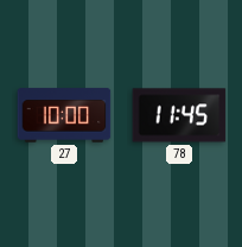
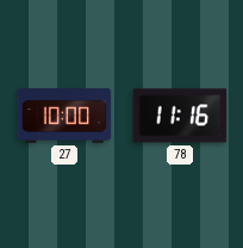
78: 11:45 -> 11:16
